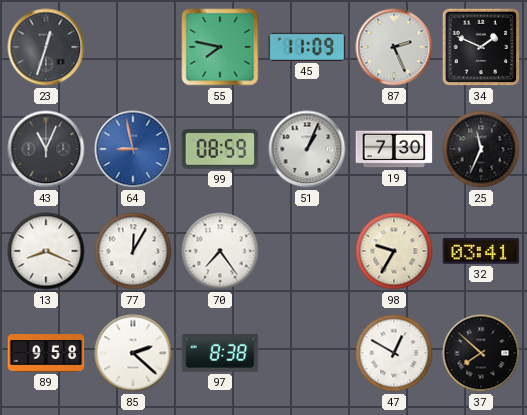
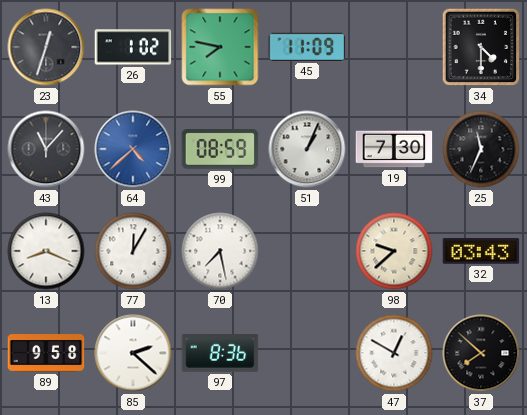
26: none -> 1:02
87: 2:26 -> none
34: 1:49 -> 4:30
43: 11:04 -> 11:07
64: 8:58 -> 4:38
70: 7:24 -> 7:28
98: 9:35 -> 9:38
32: 03:41 -> 03:43
97: 8:38 -> 8:36
